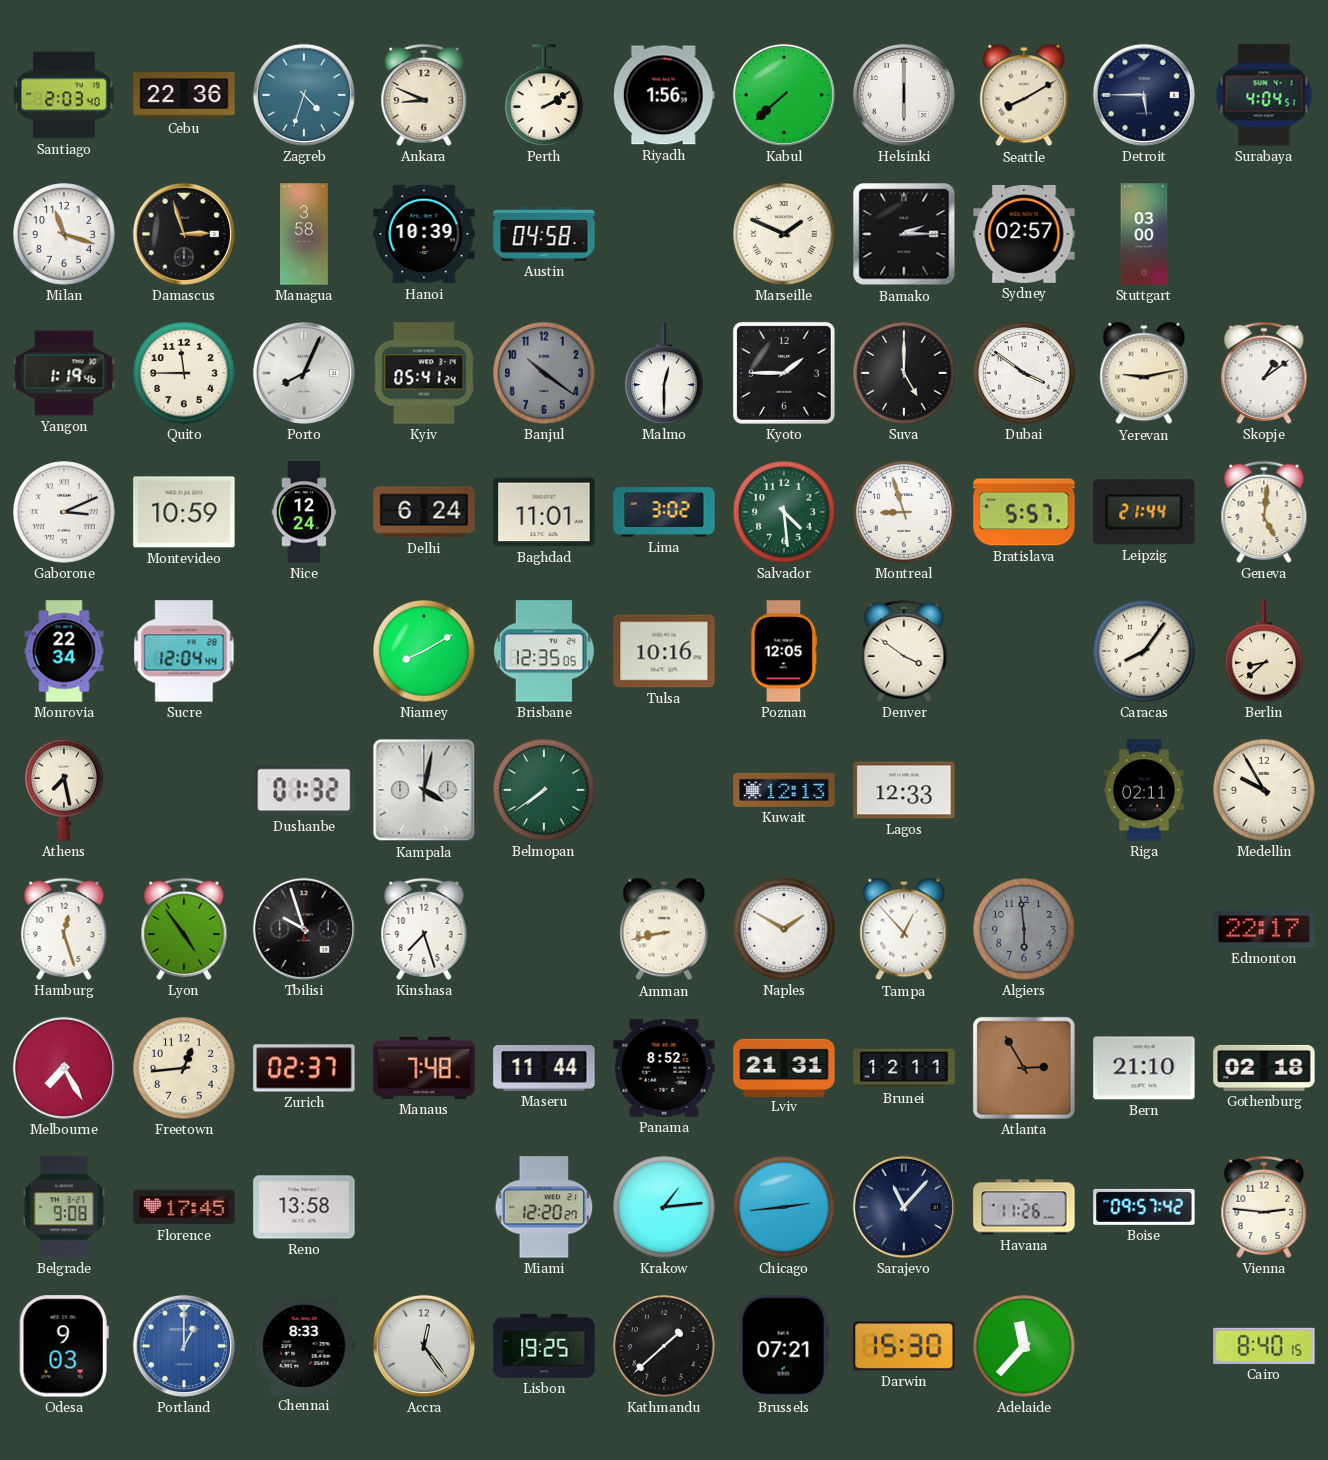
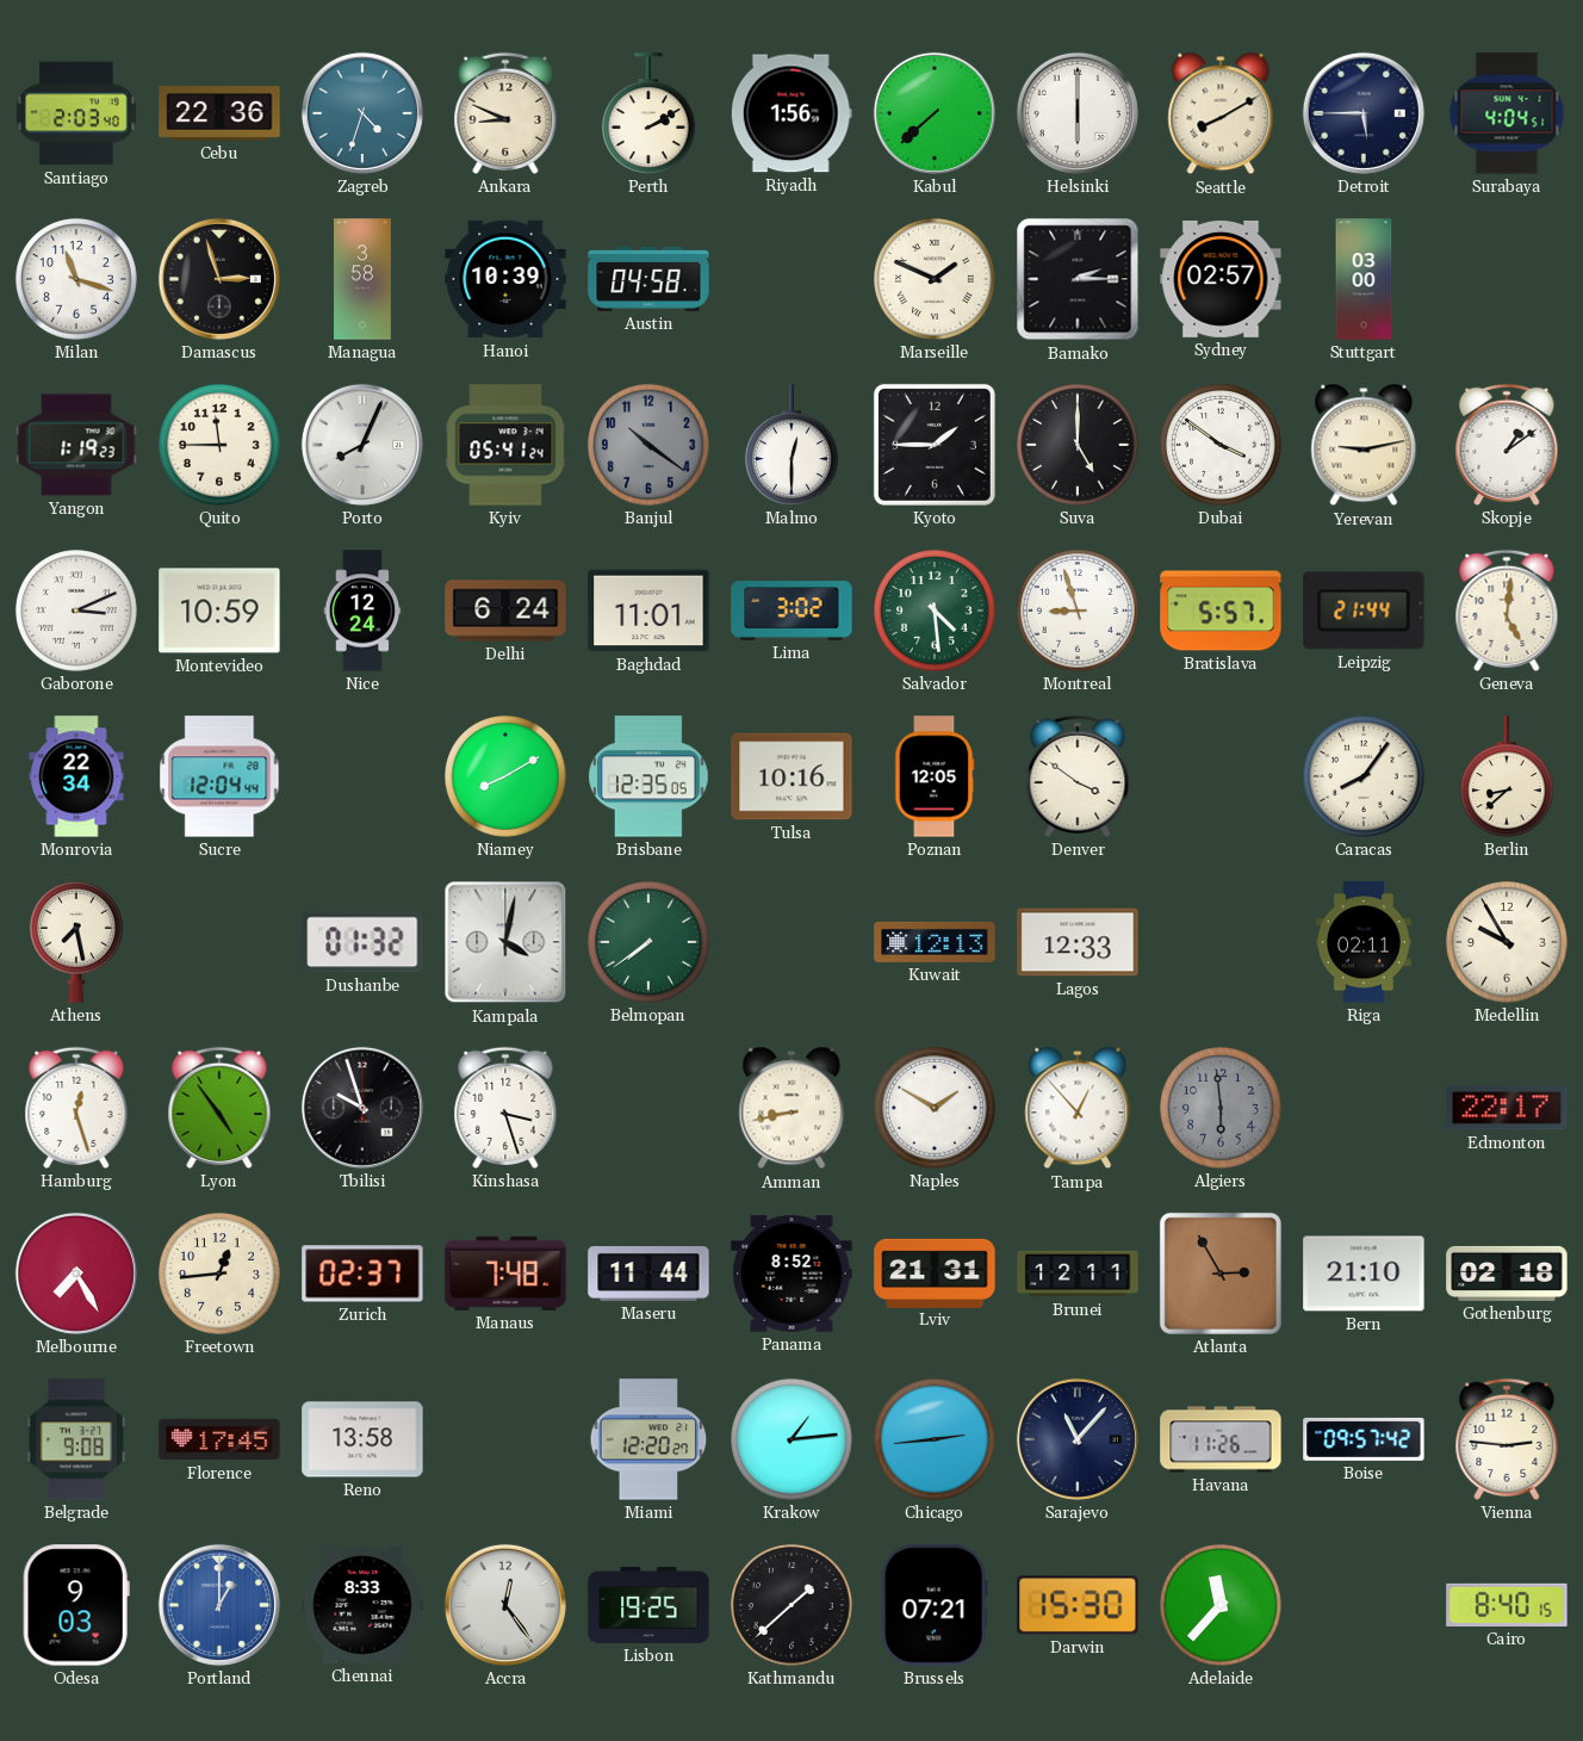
Yangon: 1:19:46 -> 1:19:23
Kinshasa: 7:27 -> 3:27
